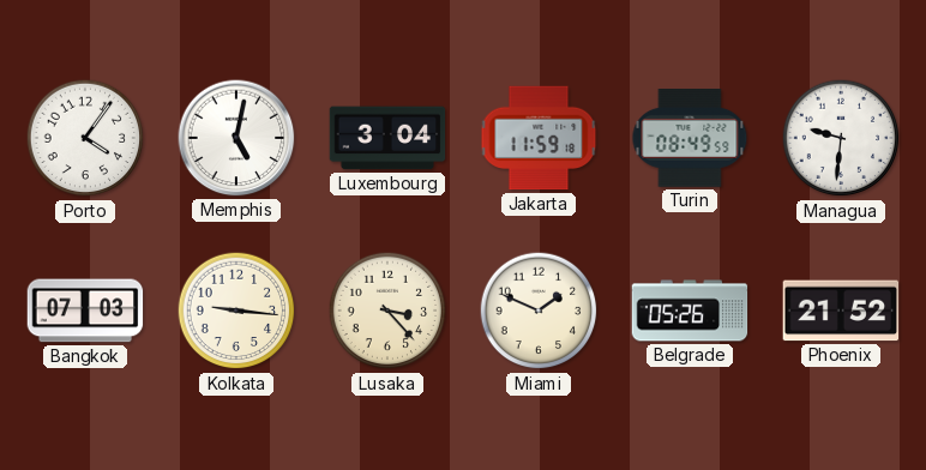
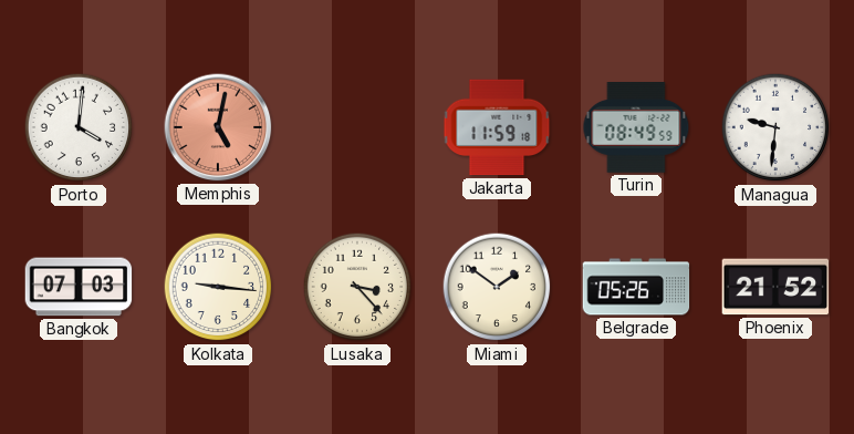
Porto: 4:06 -> 4:01
Memphis dial: white -> salmon
Luxembourg: 3:04 -> none
Miami: 1:49 -> 1:51
